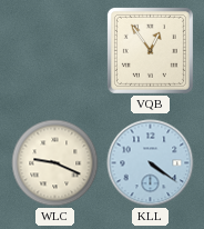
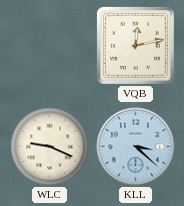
VQB: 12:54 -> 12:13
KLL: 4:21 -> 3:22
